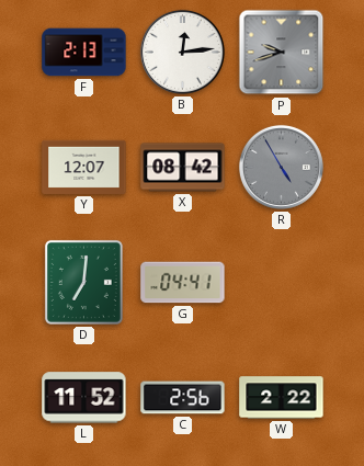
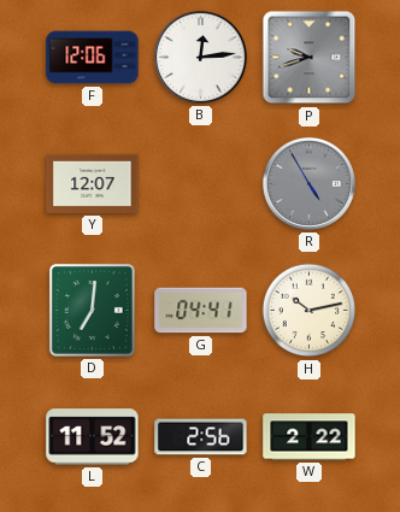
F: 2:13 -> 12:06
X: 08:42 -> none
H: none -> 10:13
